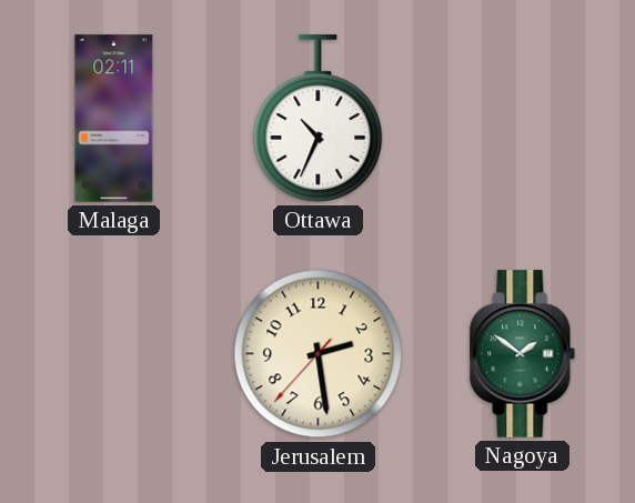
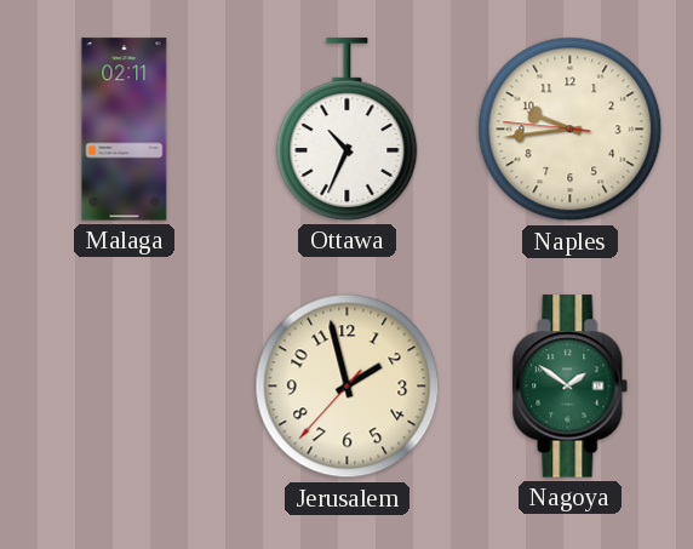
Naples: none -> 9:43
Jerusalem: 2:28 -> 1:57
